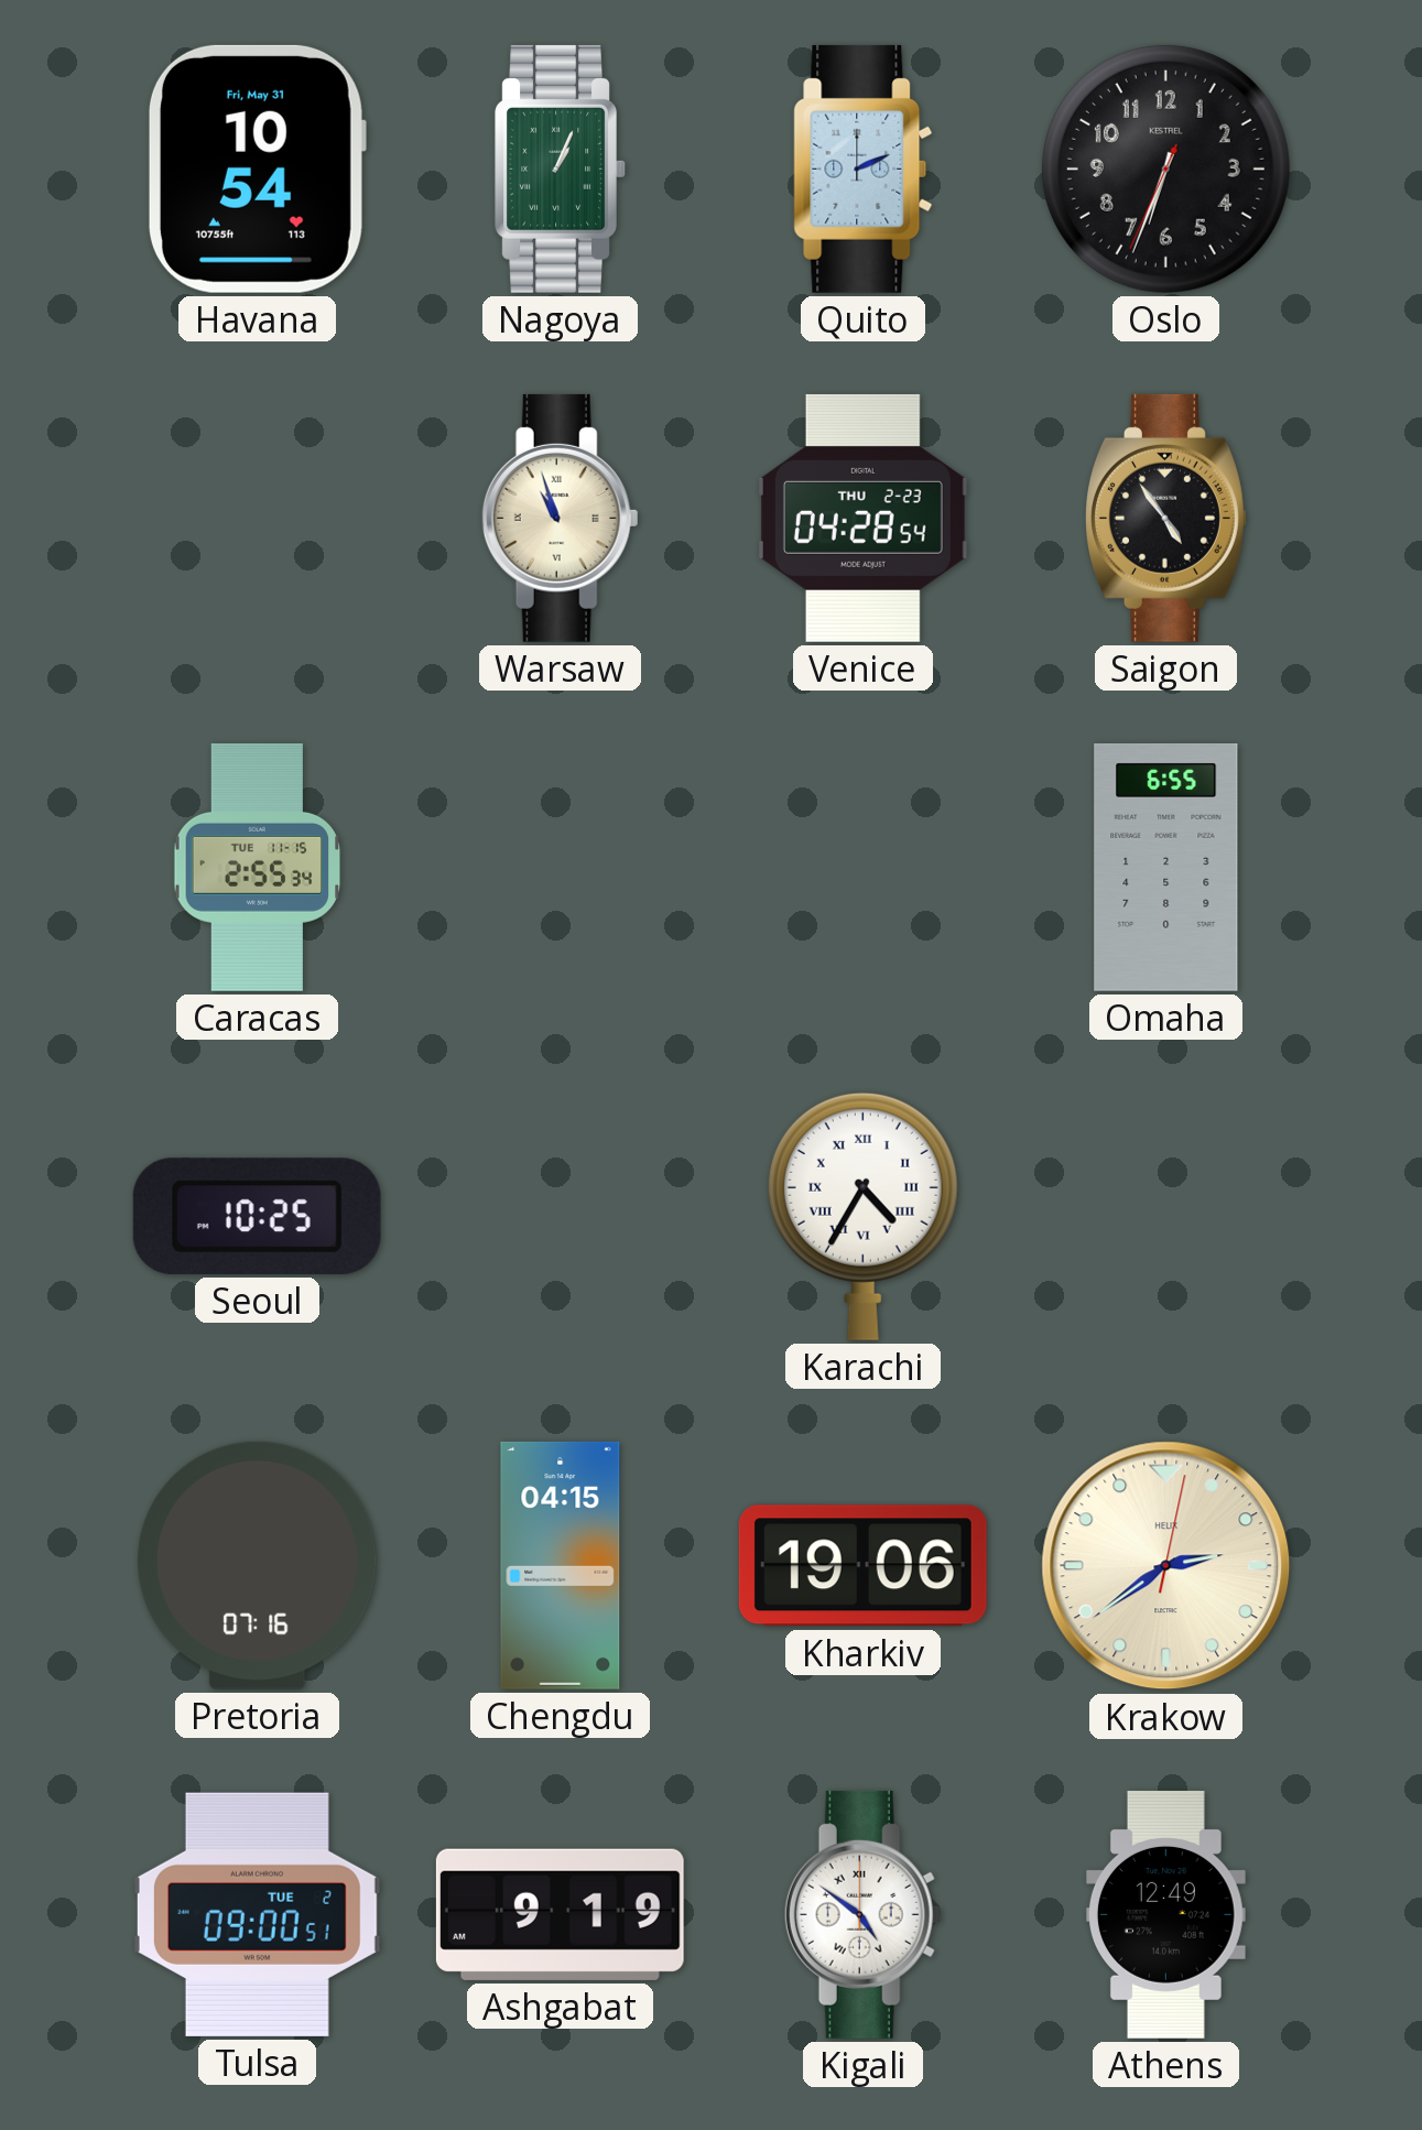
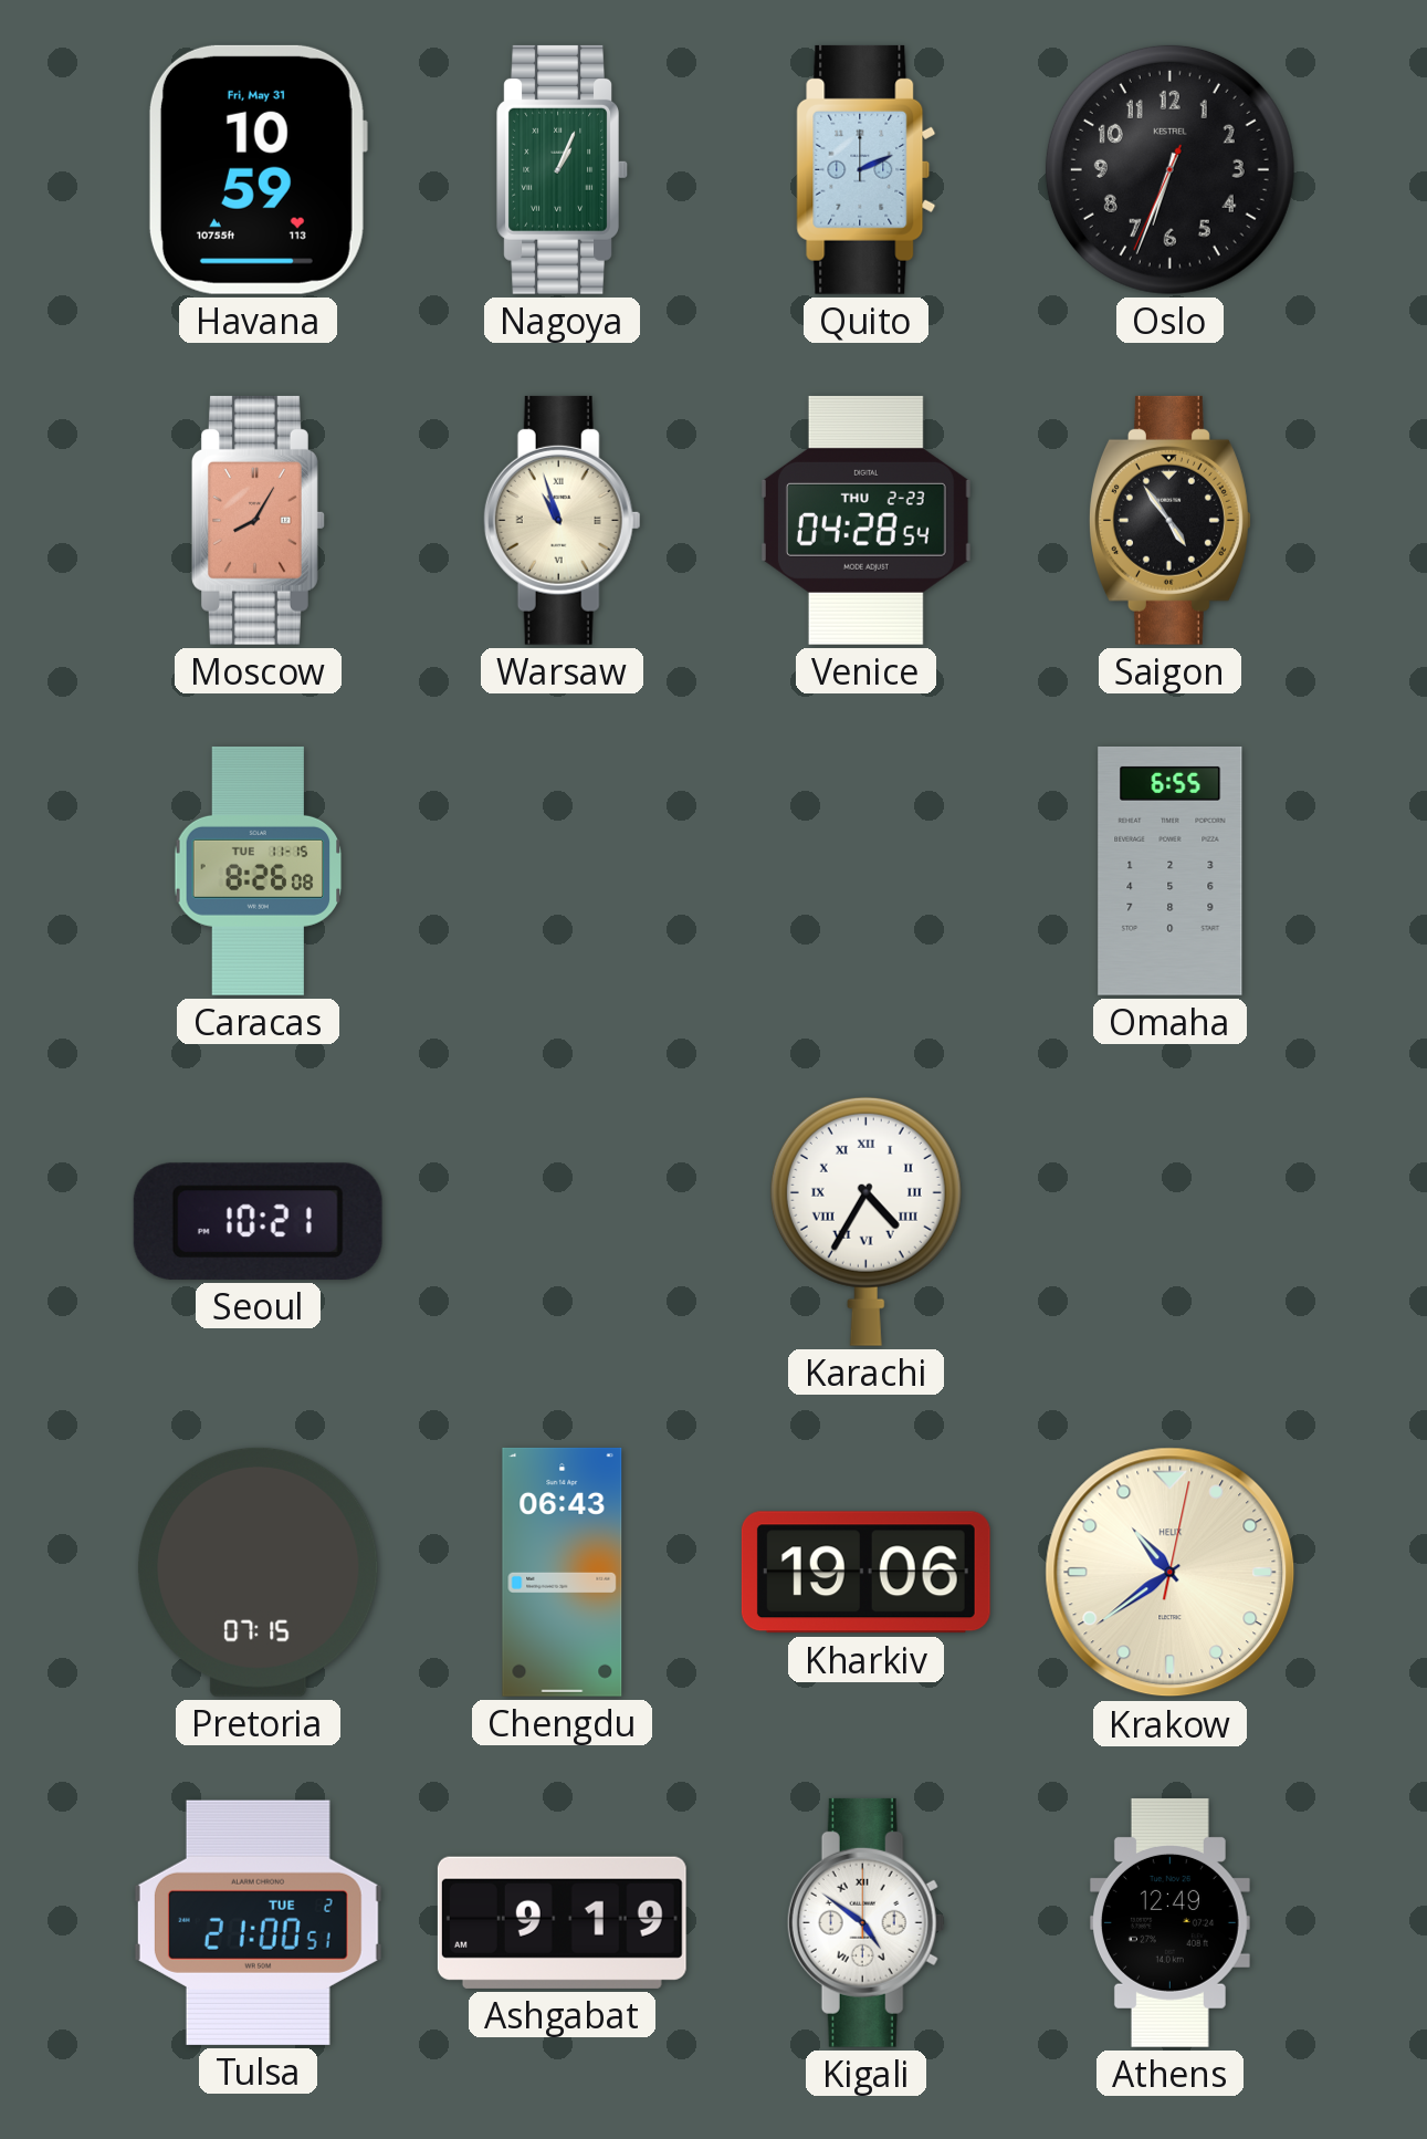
Havana: 10:54 -> 10:59
Moscow: none -> 8:05
Caracas: 2:55 -> 8:26
Seoul: 10:25 -> 10:21
Pretoria: 07:16 -> 07:15
Chengdu: 04:15 -> 06:43
Krakow: 2:39 -> 10:39
Tulsa: 09:00 -> 21:00
